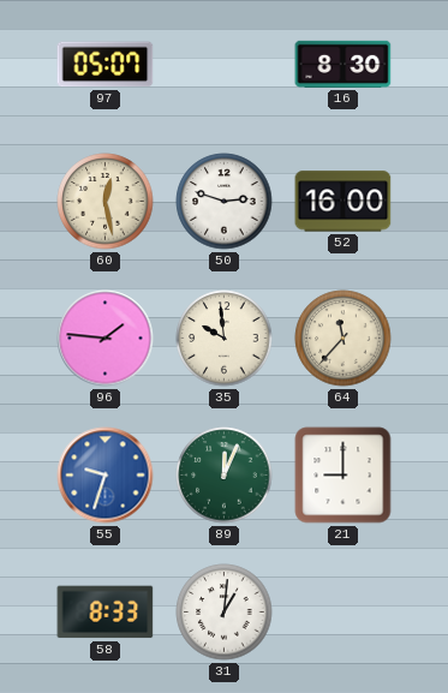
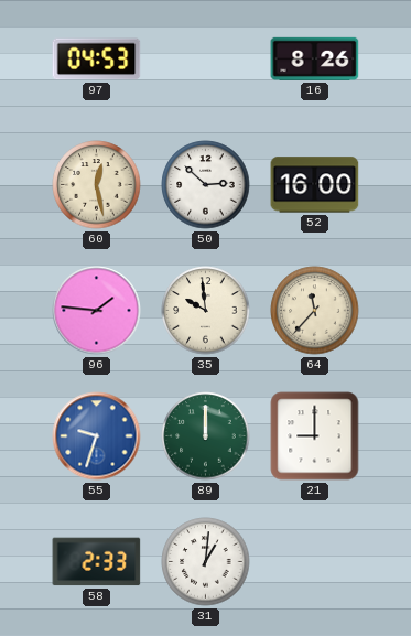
97: 05:07 -> 04:53
16: 8:30 -> 8:26
50: 2:48 -> 2:52
89: 12:04 -> 12:00
58: 8:33 -> 2:33
